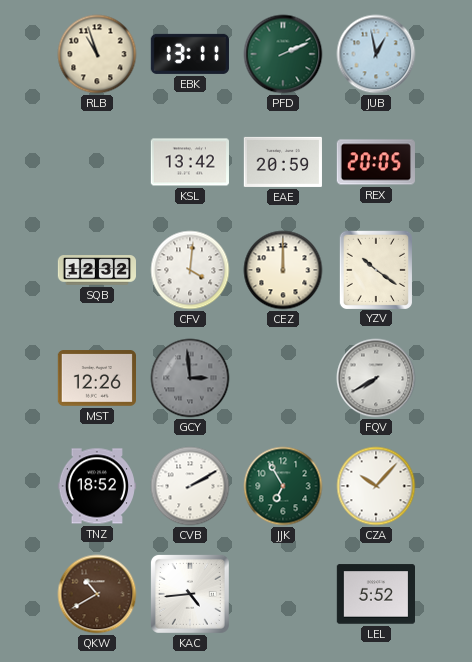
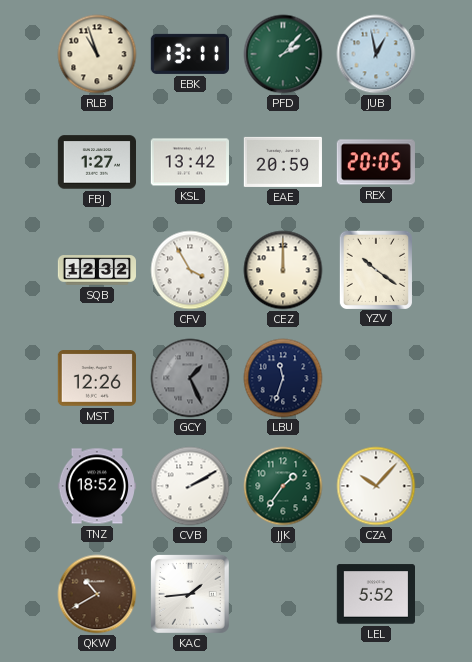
PFD: 2:11 -> 2:07
FBJ: none -> 1:27
CFV: 4:01 -> 3:55
GCY: 2:59 -> 1:26
LBU: none -> 11:33
FQV: 7:40 -> none
JJK: 6:55 -> 1:36
KAC: 4:44 -> 1:44
